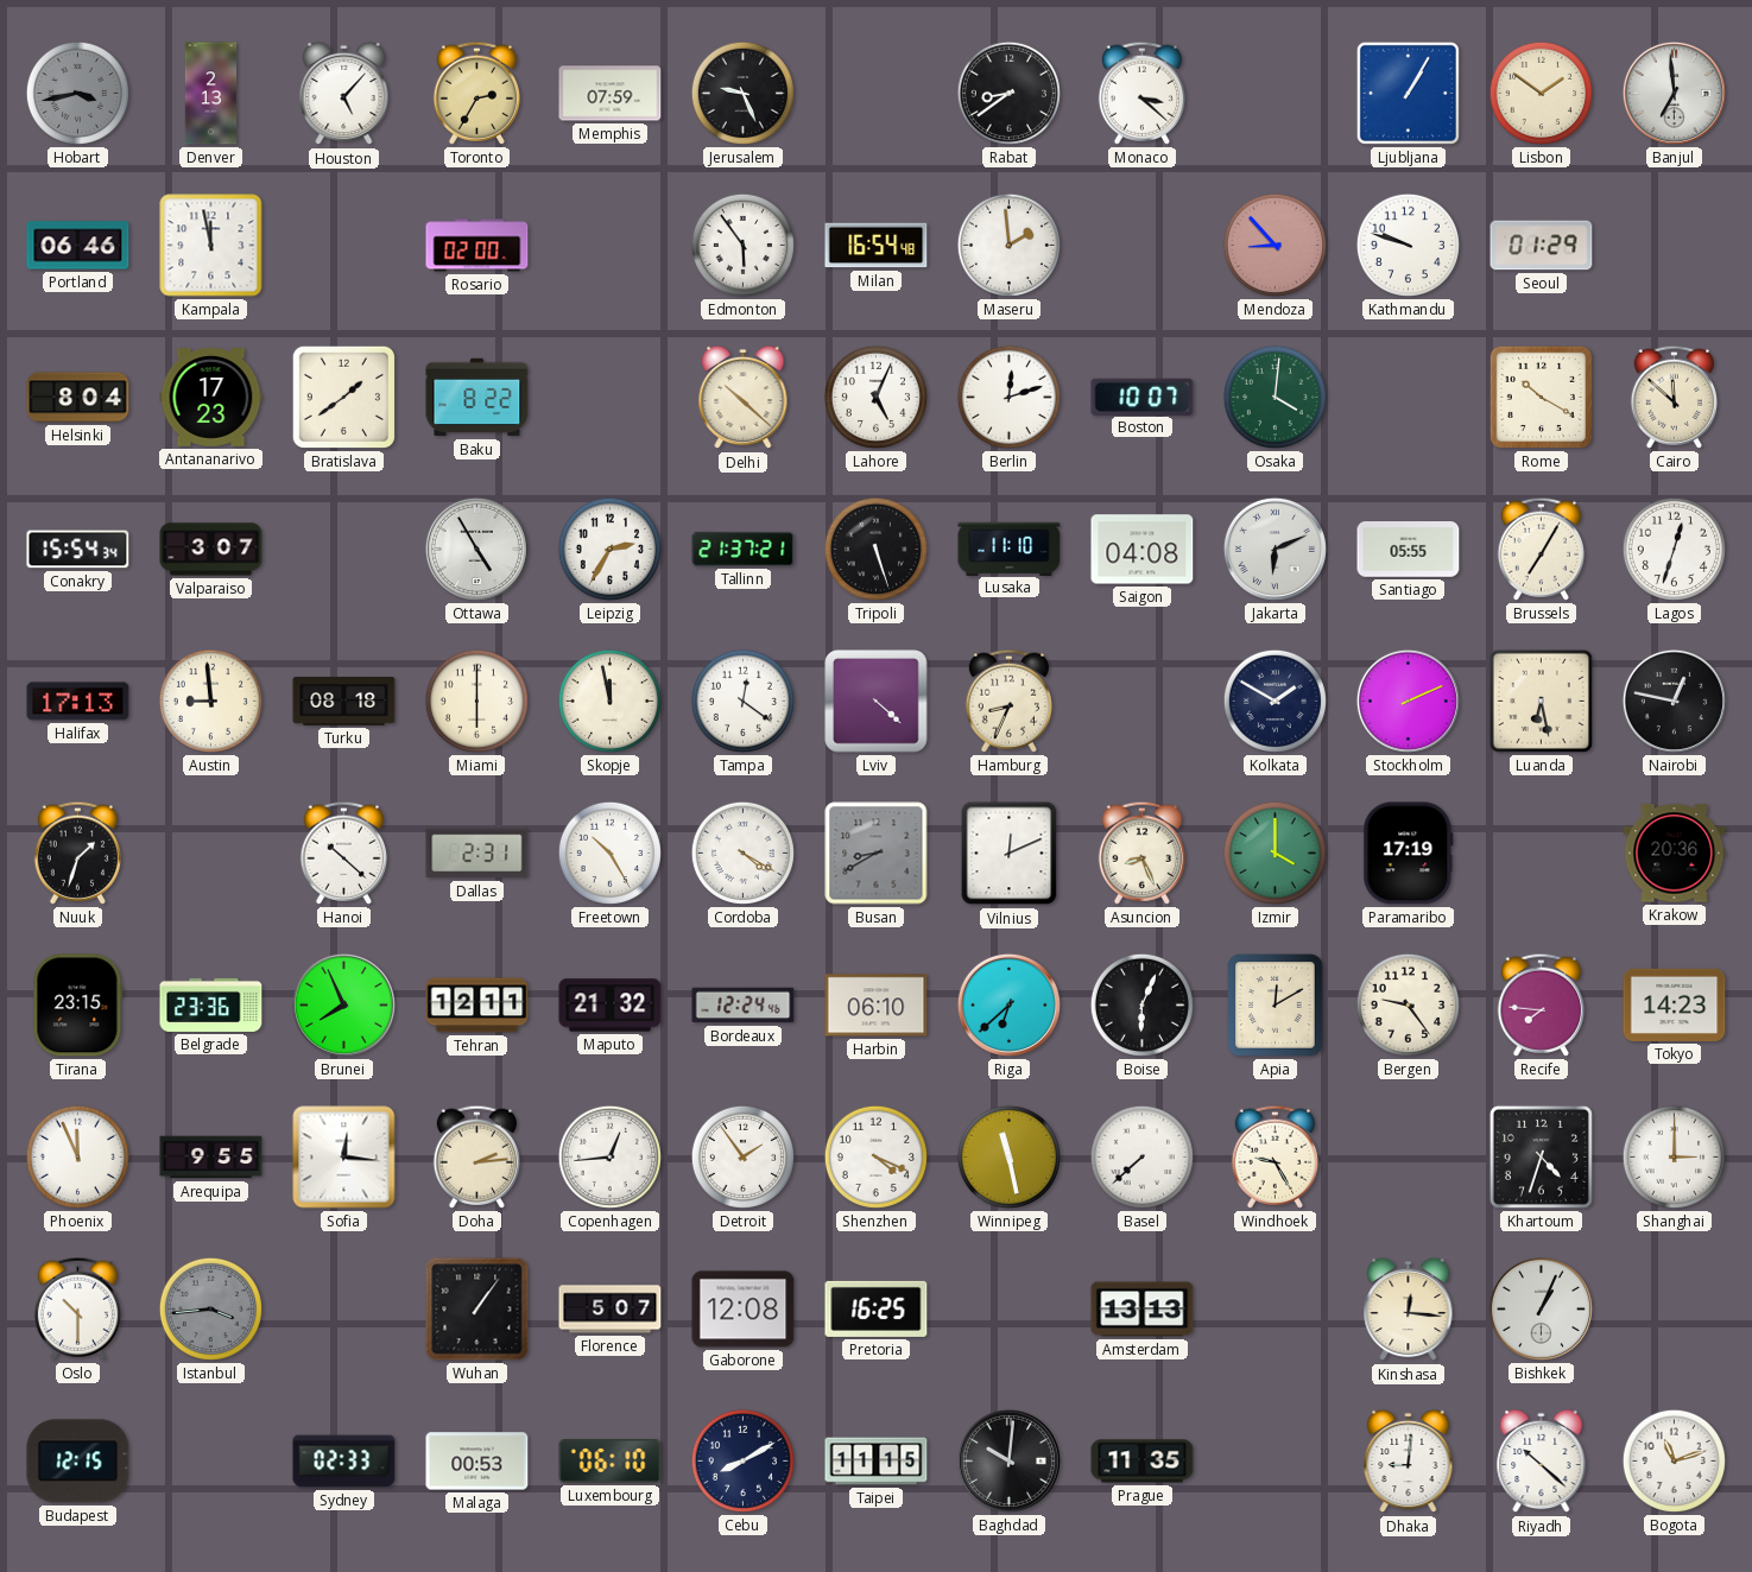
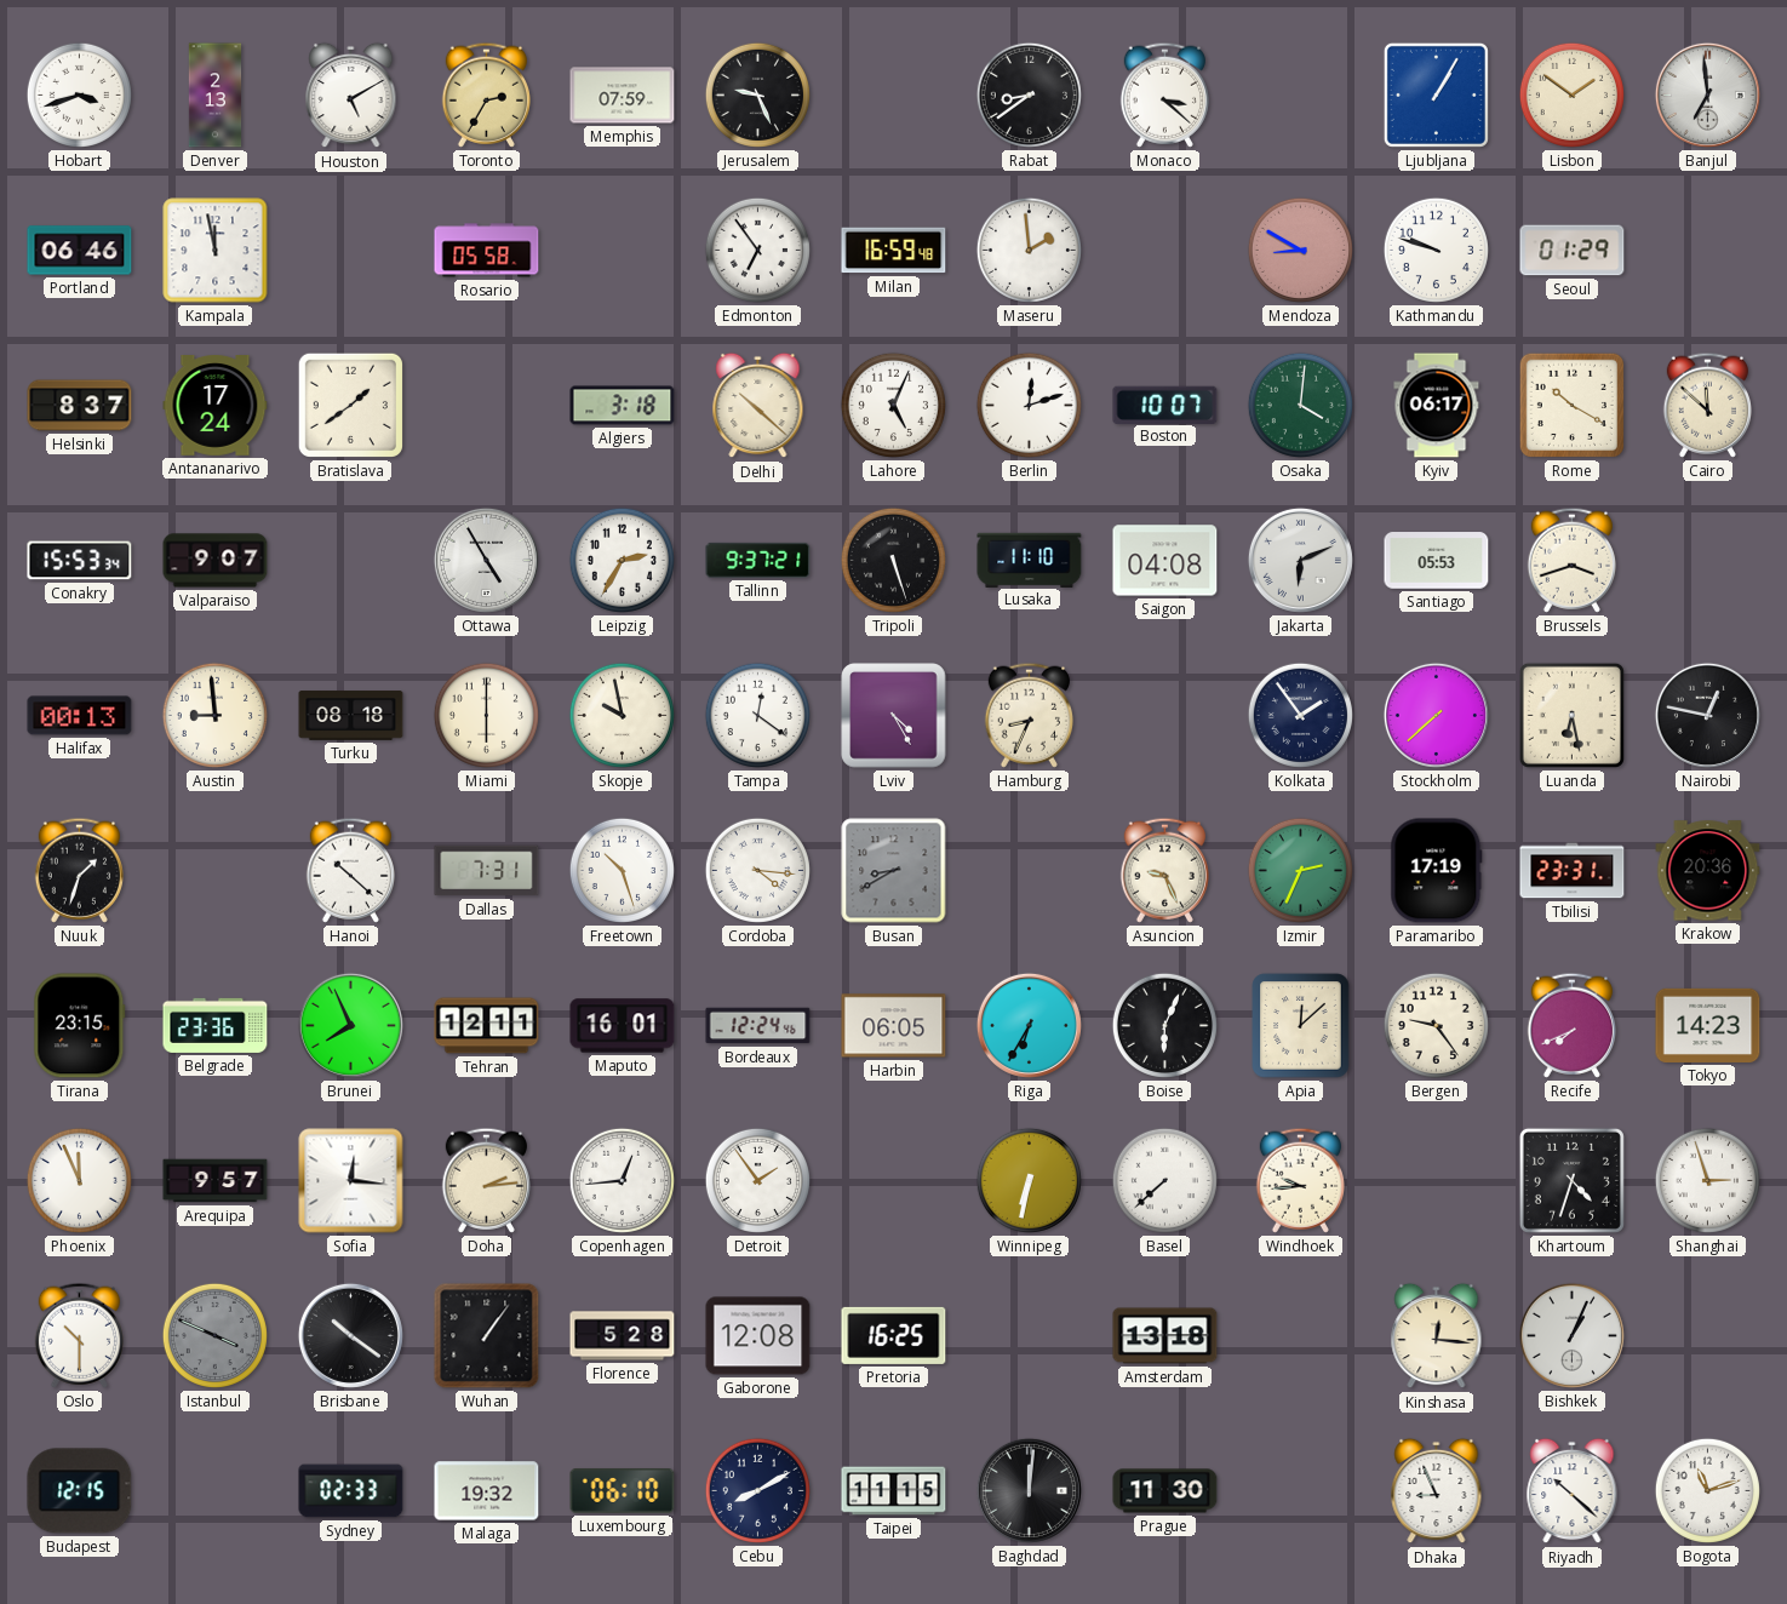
Hobart: 3:43 -> 3:42
Hobart dial: grey -> white
Houston: 5:07 -> 5:10
Rosario: 02:00 -> 05:58
Edmonton: 5:54 -> 6:54
Milan: 16:54 -> 16:59
Mendoza: 8:53 -> 8:50
Helsinki: 8:04 -> 8:37
Antananarivo: 17:23 -> 17:24
Baku: 8:22 -> none
Algiers: none -> 3:18
Kyiv: none -> 06:17
Conakry: 15:54 -> 15:53
Valparaiso: 3:07 -> 9:07
Tallinn: 21:37 -> 9:37
Santiago: 05:55 -> 05:53
Brussels: 7:05 -> 3:42
Lagos: 12:33 -> none
Halifax: 17:13 -> 00:13
Skopje: 11:58 -> 9:58
Lviv: 4:22 -> 4:25
Kolkata: 1:50 -> 1:54
Stockholm: 2:11 -> 7:38
Dallas: 2:31 -> 7:31
Freetown: 10:25 -> 10:27
Cordoba: 4:20 -> 4:16
Vilnius: 12:11 -> none
Asuncion: 8:26 -> 9:26
Izmir: 4:00 -> 2:34
Tbilisi: none -> 23:31
Maputo: 21:32 -> 16:01
Harbin: 06:10 -> 06:05
Riga: 6:38 -> 6:35
Apia: 12:10 -> 12:08
Recife: 7:46 -> 7:41
Arequipa: 9:55 -> 9:57
Shenzhen: 4:19 -> none
Winnipeg: 11:28 -> 6:32
Windhoek: 9:25 -> 9:44
Shanghai: 3:00 -> 2:57
Istanbul: 3:44 -> 3:49
Brisbane: none -> 10:21
Florence: 5:07 -> 5:28
Amsterdam: 13:13 -> 13:18
Malaga: 00:53 -> 19:32
Baghdad: 10:01 -> 12:01
Prague: 11:35 -> 11:30
Dhaka: 9:01 -> 8:56
